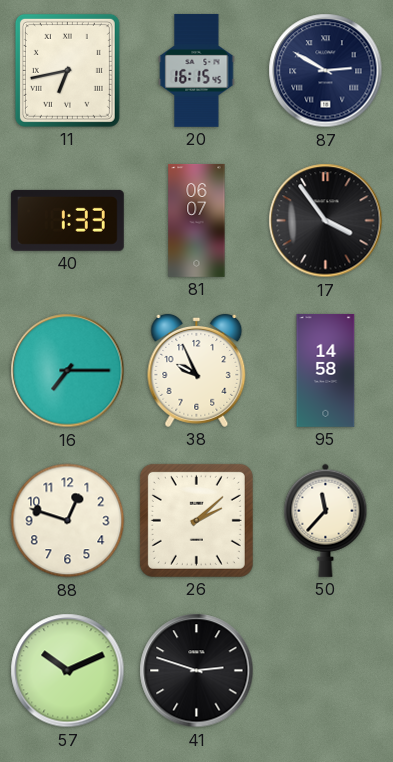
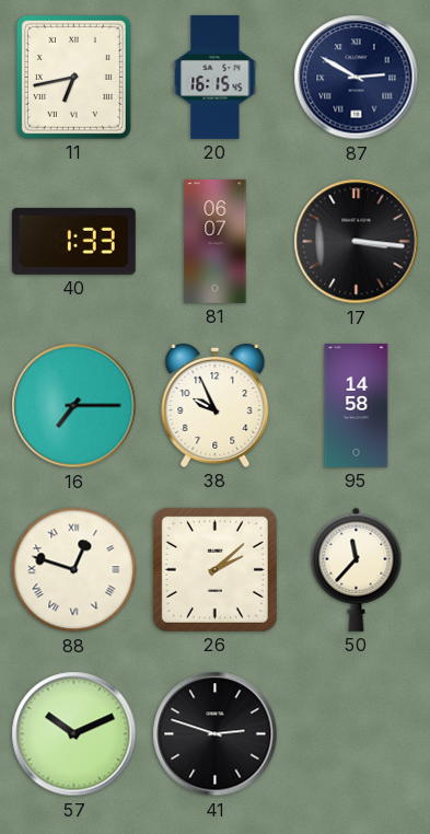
17: 3:54 -> 3:16
88 numerals: Arabic -> Roman
